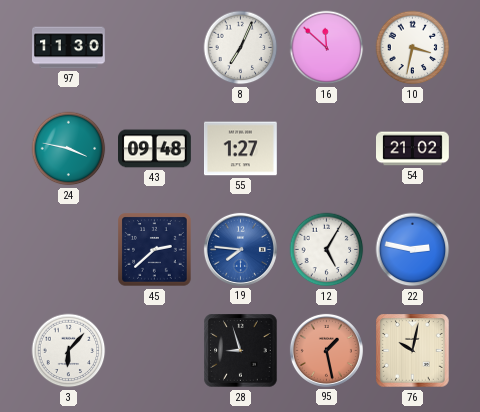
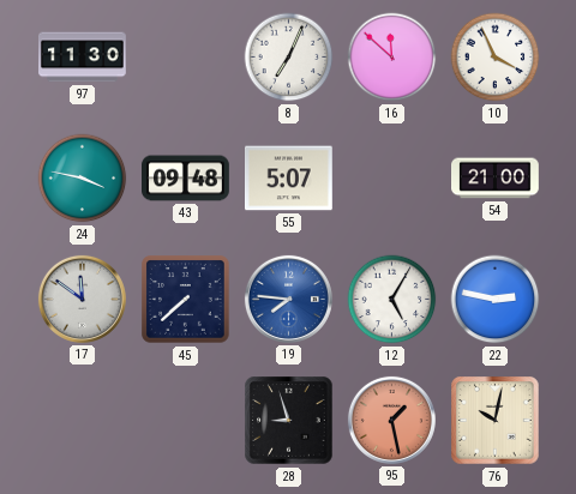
10: 3:32 -> 3:56
55: 1:27 -> 5:07
54: 21:02 -> 21:00
17: none -> 11:51
45: 2:38 -> 7:38
3: 6:07 -> none
